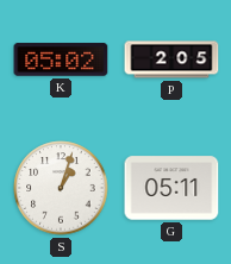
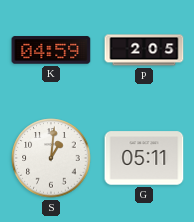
K: 05:02 -> 04:59
S: 1:03 -> 1:01
